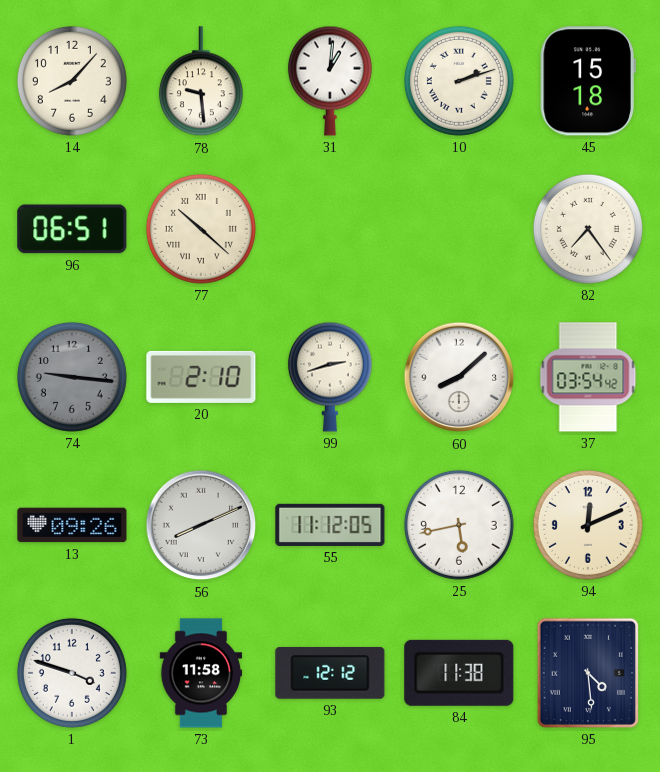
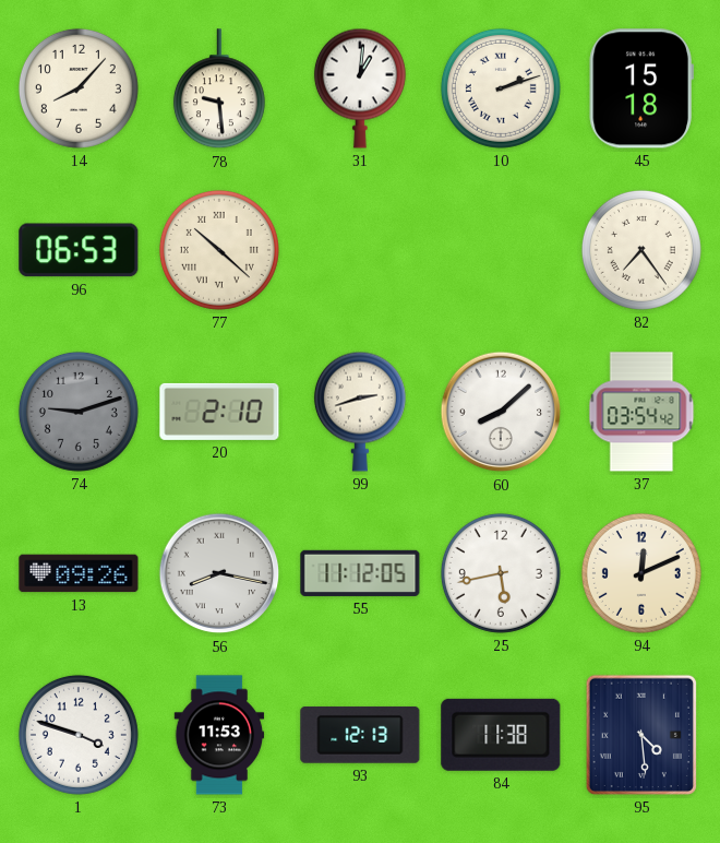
96: 06:51 -> 06:53
74: 9:16 -> 9:12
56: 8:11 -> 8:17
73: 11:58 -> 11:53
93: 12:12 -> 12:13
